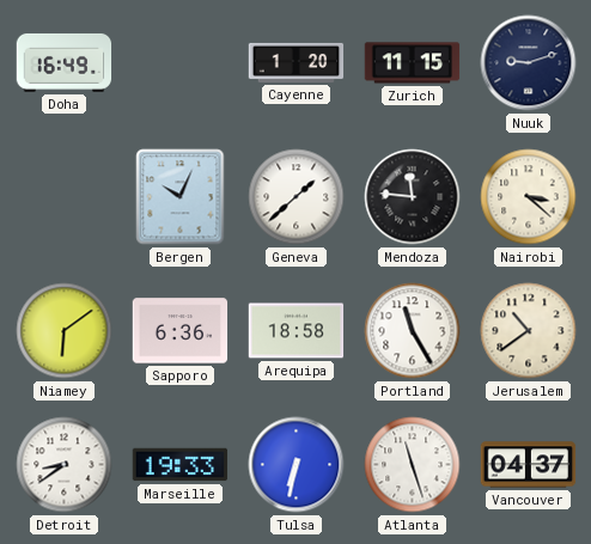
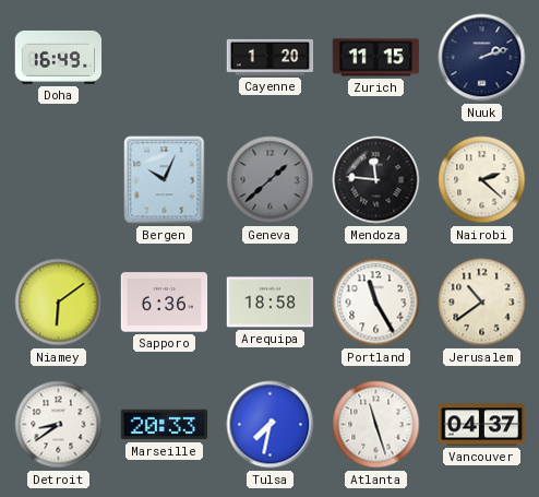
Nuuk: 9:12 -> 2:12
Geneva dial: white -> grey
Nairobi: 3:22 -> 2:22
Marseille: 19:33 -> 20:33
Tulsa: 6:32 -> 7:32
